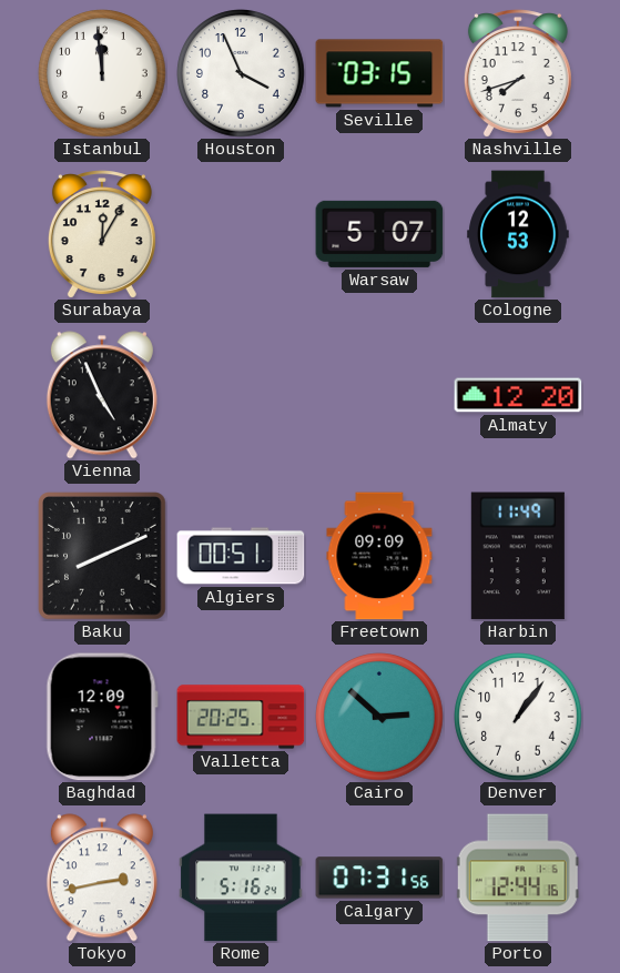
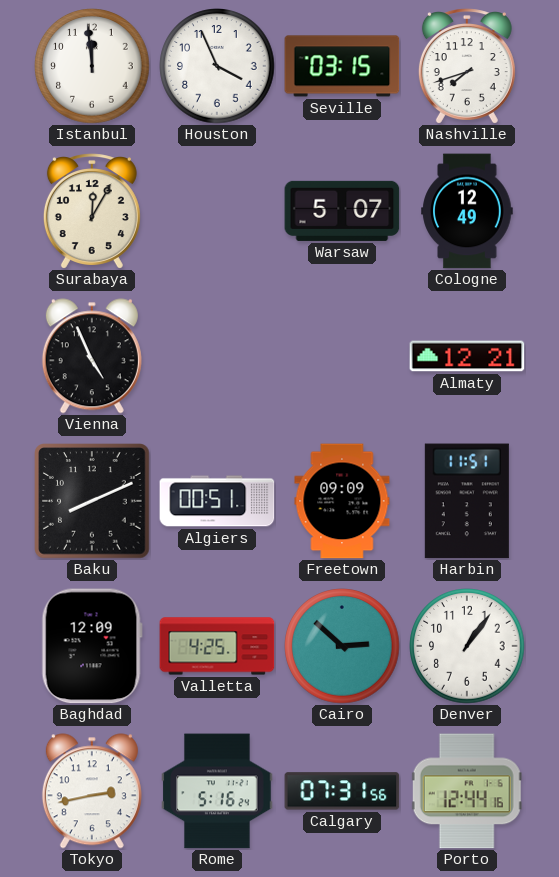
Cologne: 12:53 -> 12:49
Almaty: 12:20 -> 12:21
Harbin: 11:49 -> 11:51
Valletta: 20:25 -> 4:25
